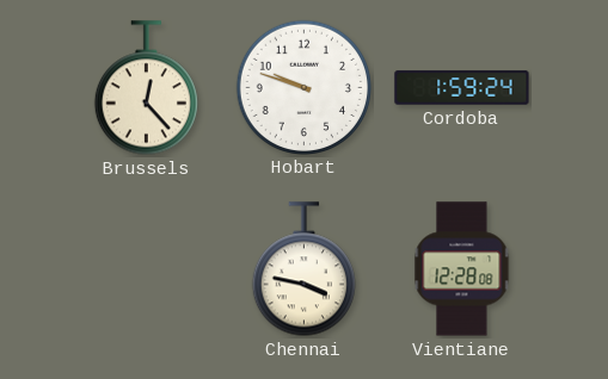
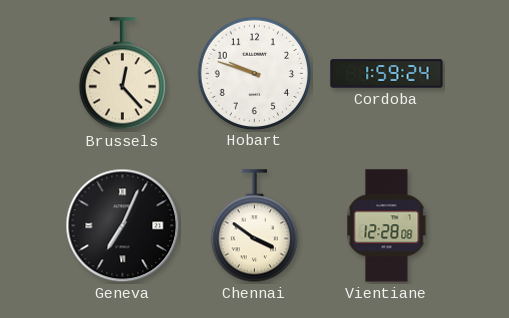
Geneva: none -> 7:04
Chennai: 3:47 -> 3:51
